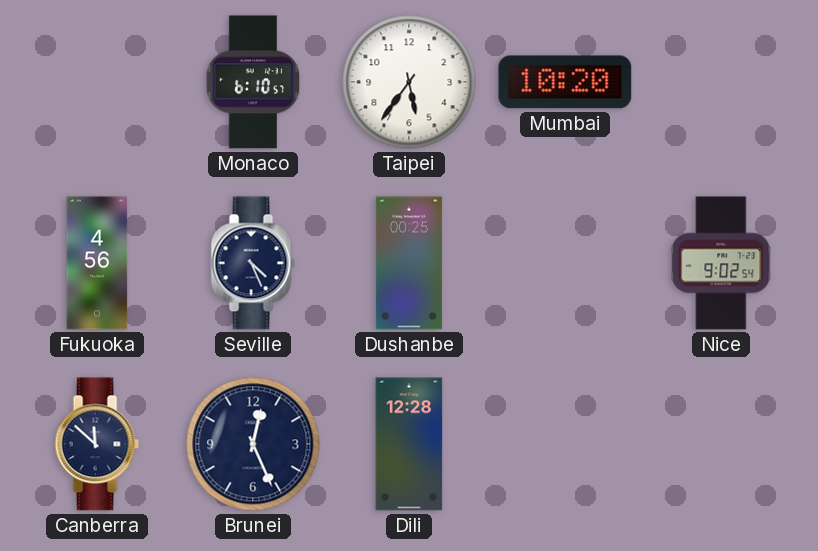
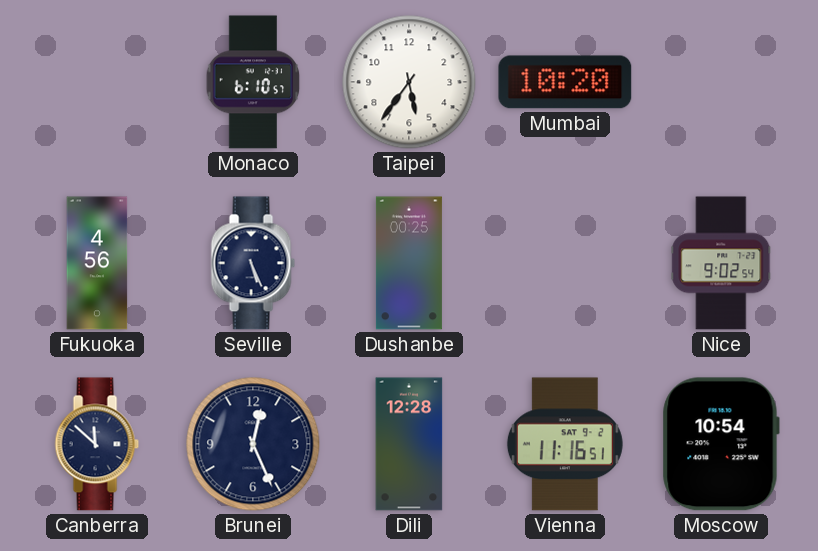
Seville: 4:26 -> 5:26
Vienna: none -> 11:16
Moscow: none -> 10:54
